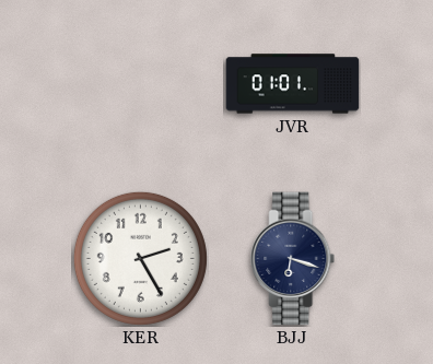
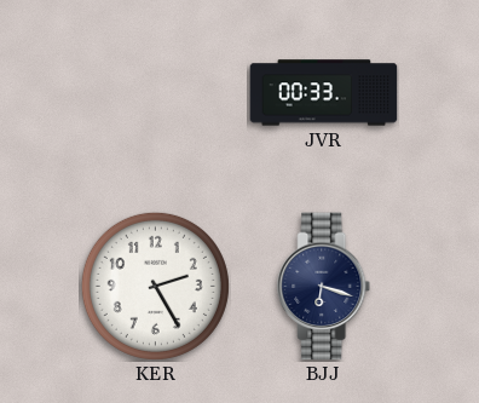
JVR: 01:01 -> 00:33
